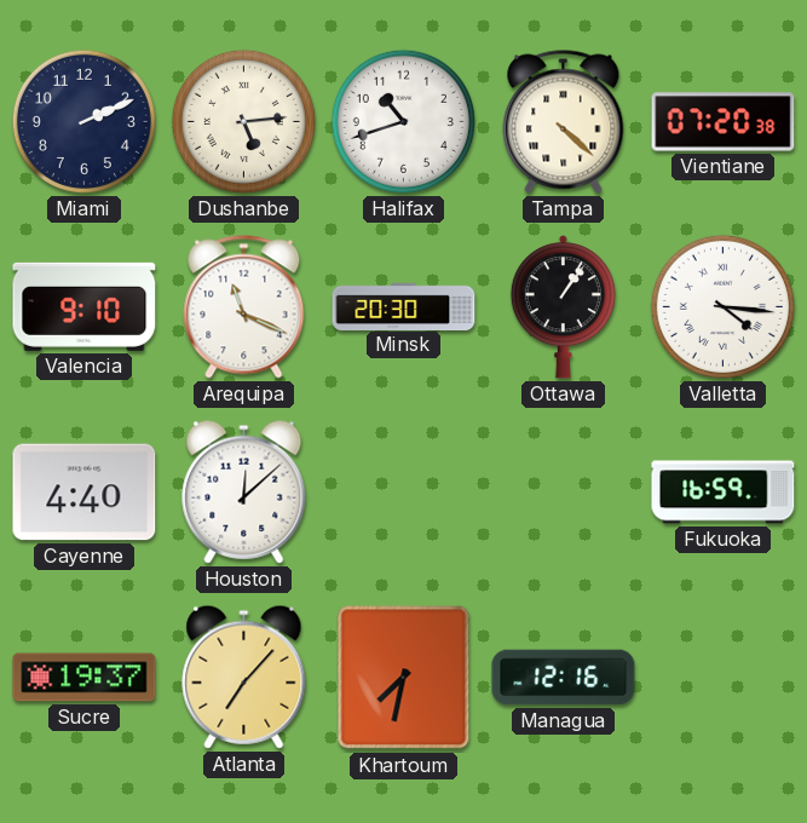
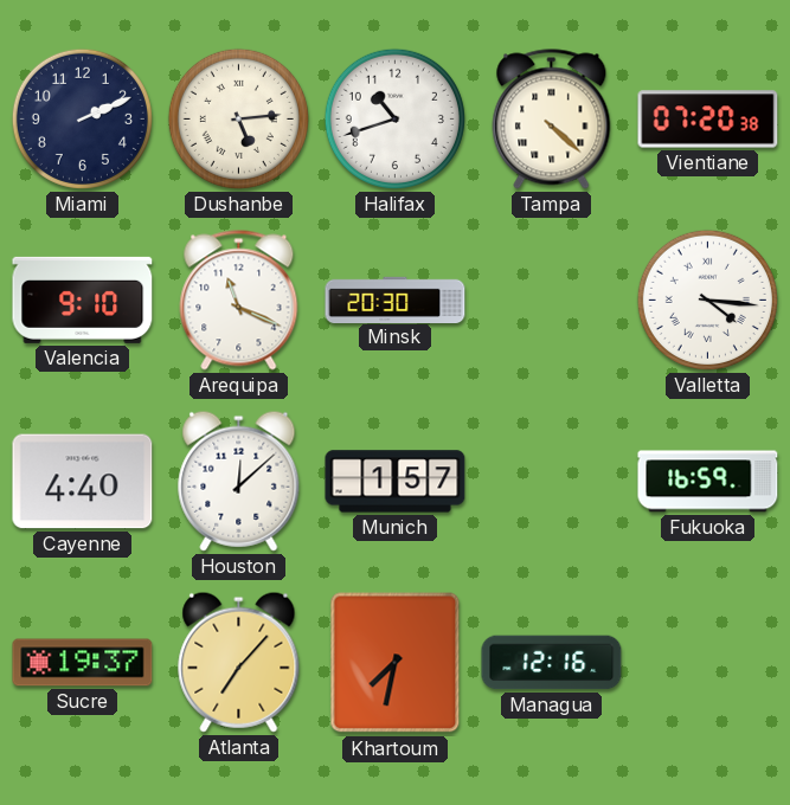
Ottawa: 1:06 -> none
Munich: none -> 1:57
